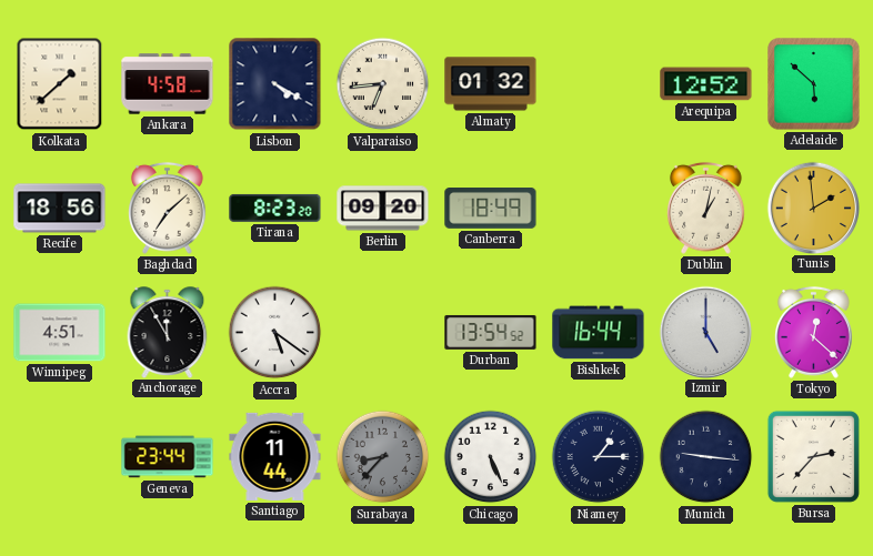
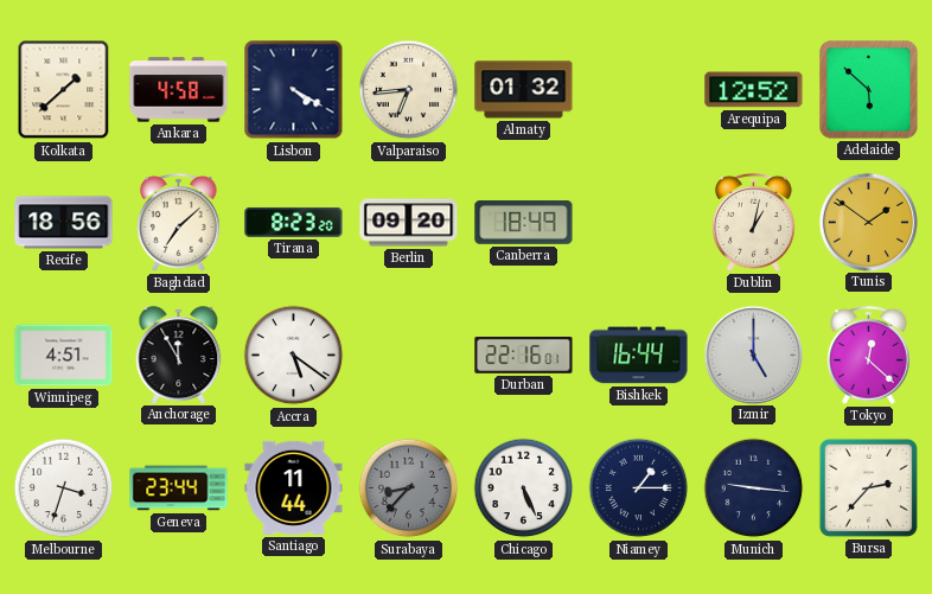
Tunis: 1:59 -> 1:51
Durban: 13:54 -> 22:16
Melbourne: none -> 3:33
